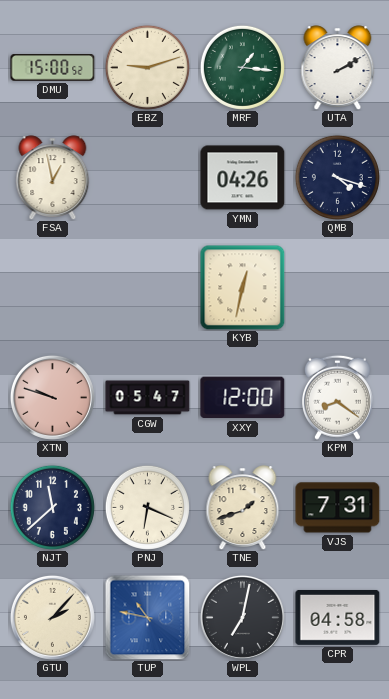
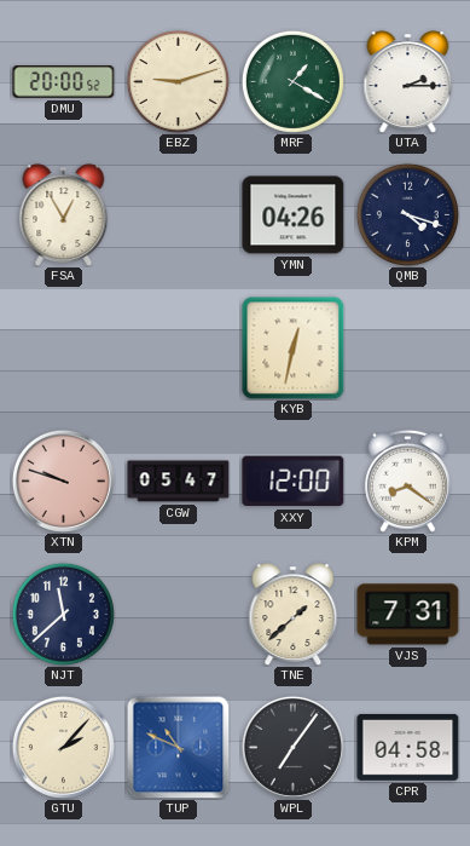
DMU: 15:00 -> 20:00
MRF: 1:16 -> 1:20
UTA: 2:10 -> 2:15
FSA: 12:58 -> 12:55
PNJ: 6:19 -> none
TNE: 1:42 -> 1:38
TUP: 10:47 -> 10:49
WPL: 7:02 -> 7:06
